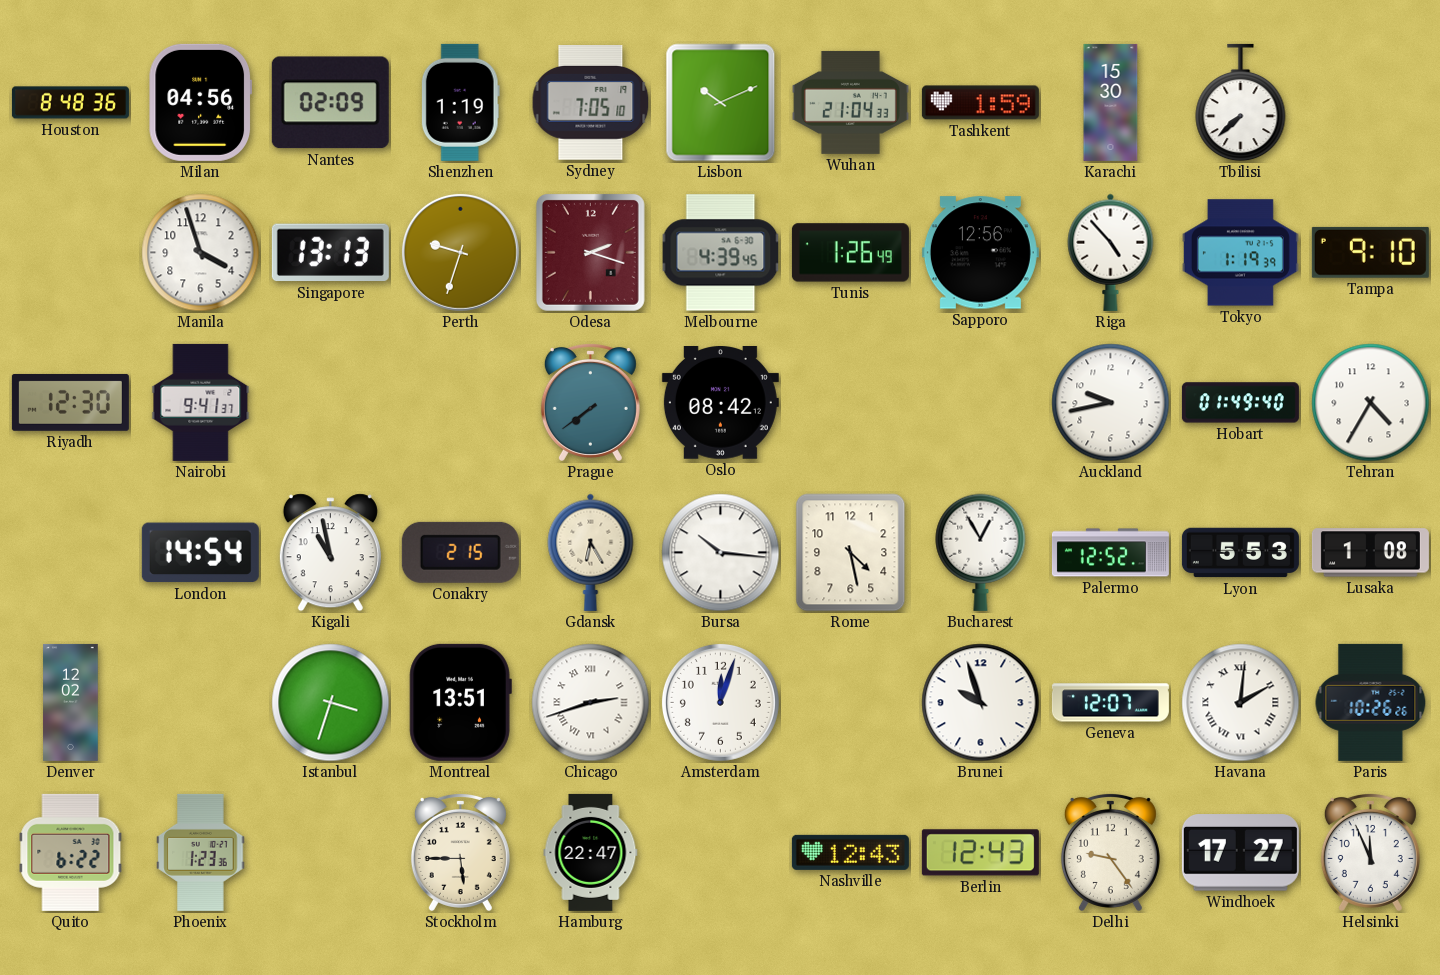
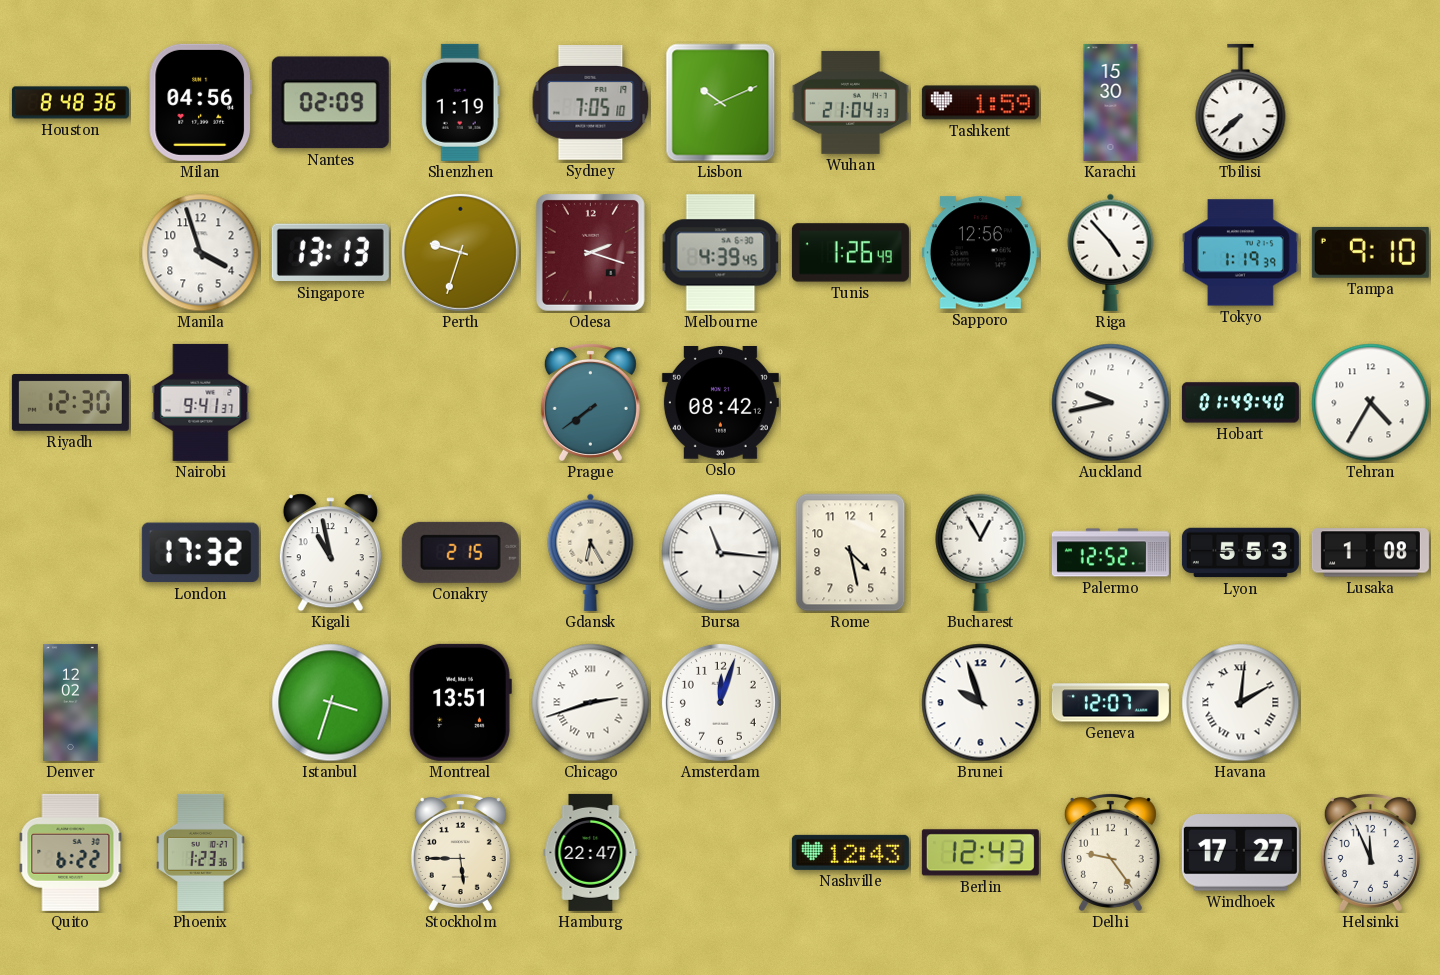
London: 14:54 -> 17:32
Bursa: 10:16 -> 11:16
Paris: 10:26 -> none
